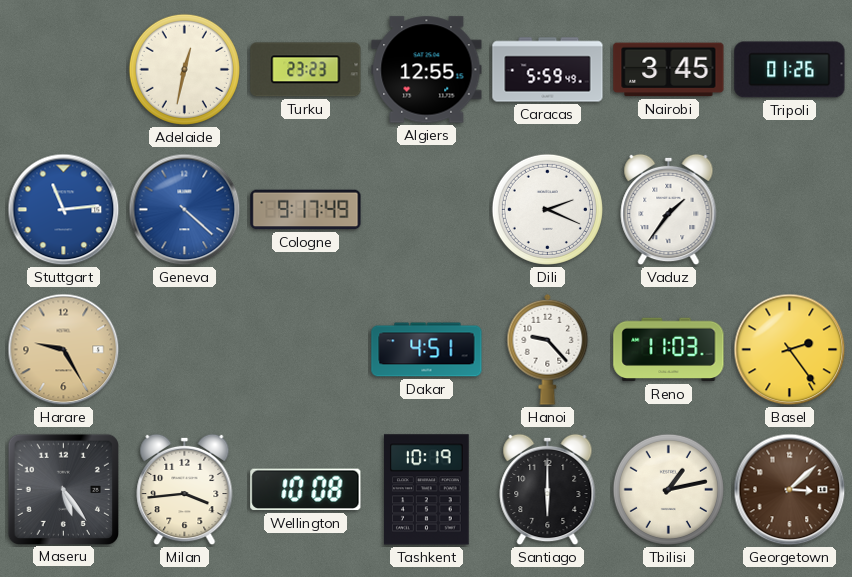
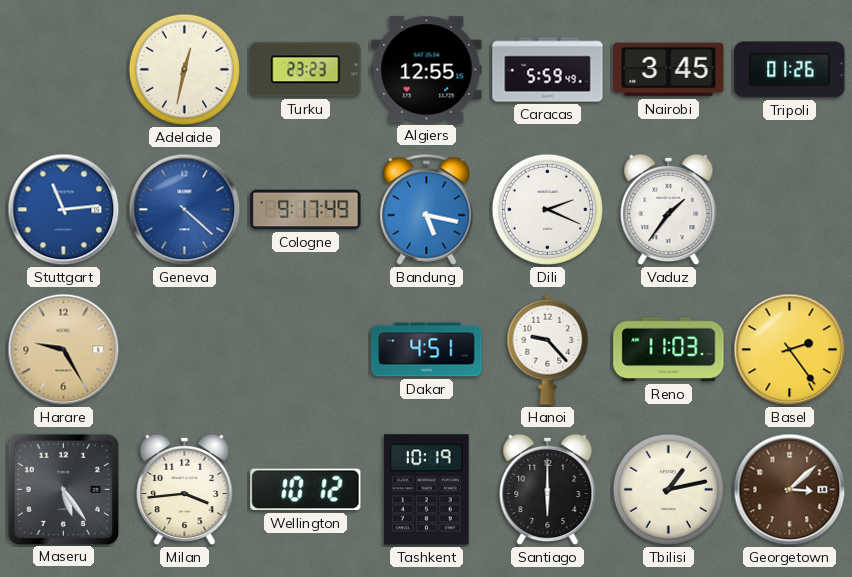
Bandung: none -> 5:17
Wellington: 10:08 -> 10:12
